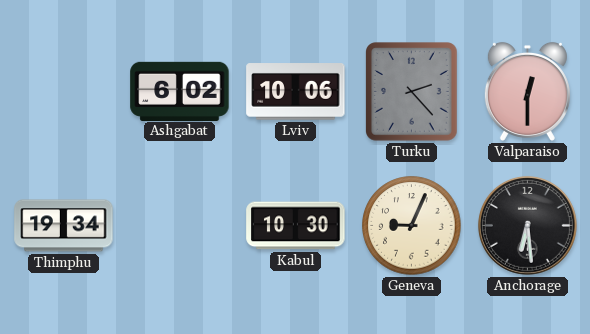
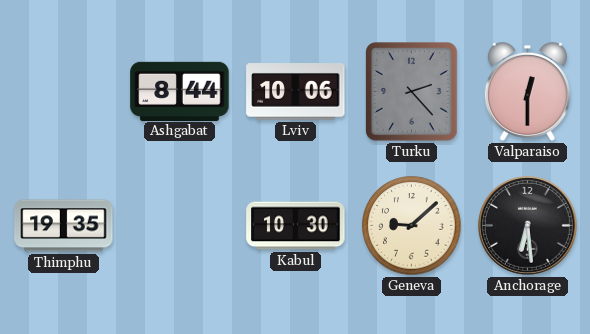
Ashgabat: 6:02 -> 8:44
Thimphu: 19:34 -> 19:35
Geneva: 9:04 -> 9:08
